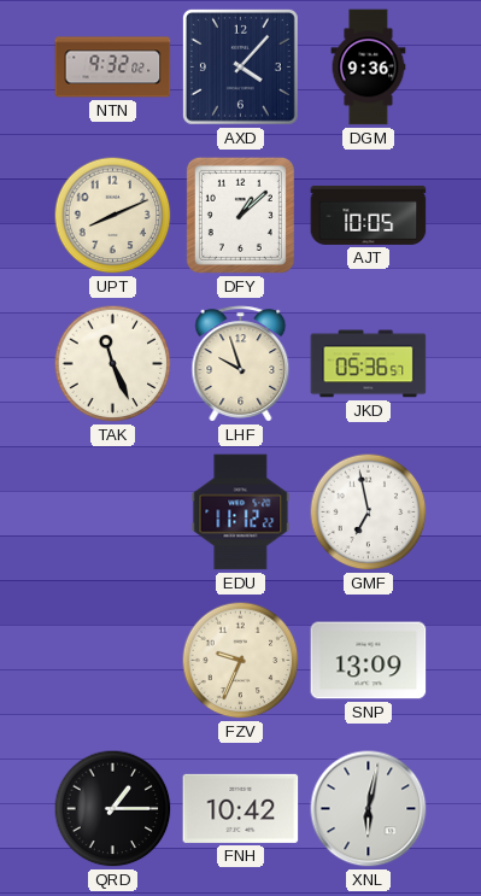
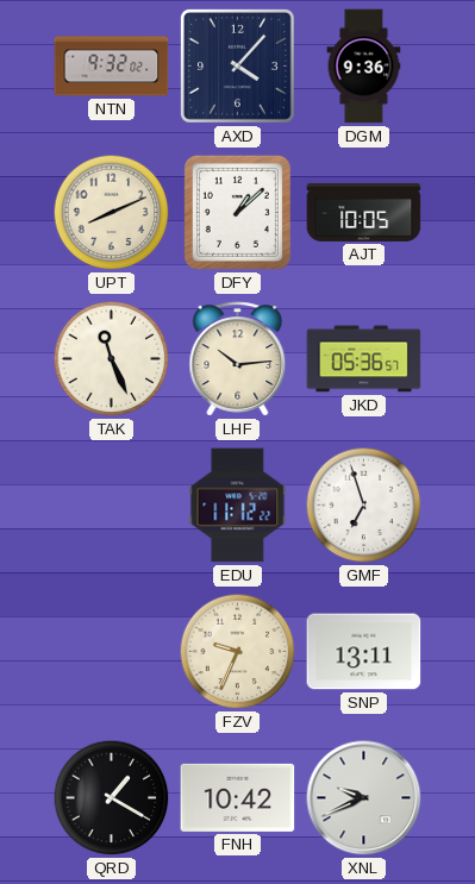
LHF: 9:57 -> 10:14
GMF: 6:58 -> 6:57
SNP: 13:09 -> 13:11
QRD: 1:15 -> 1:20
XNL: 6:02 -> 9:41
